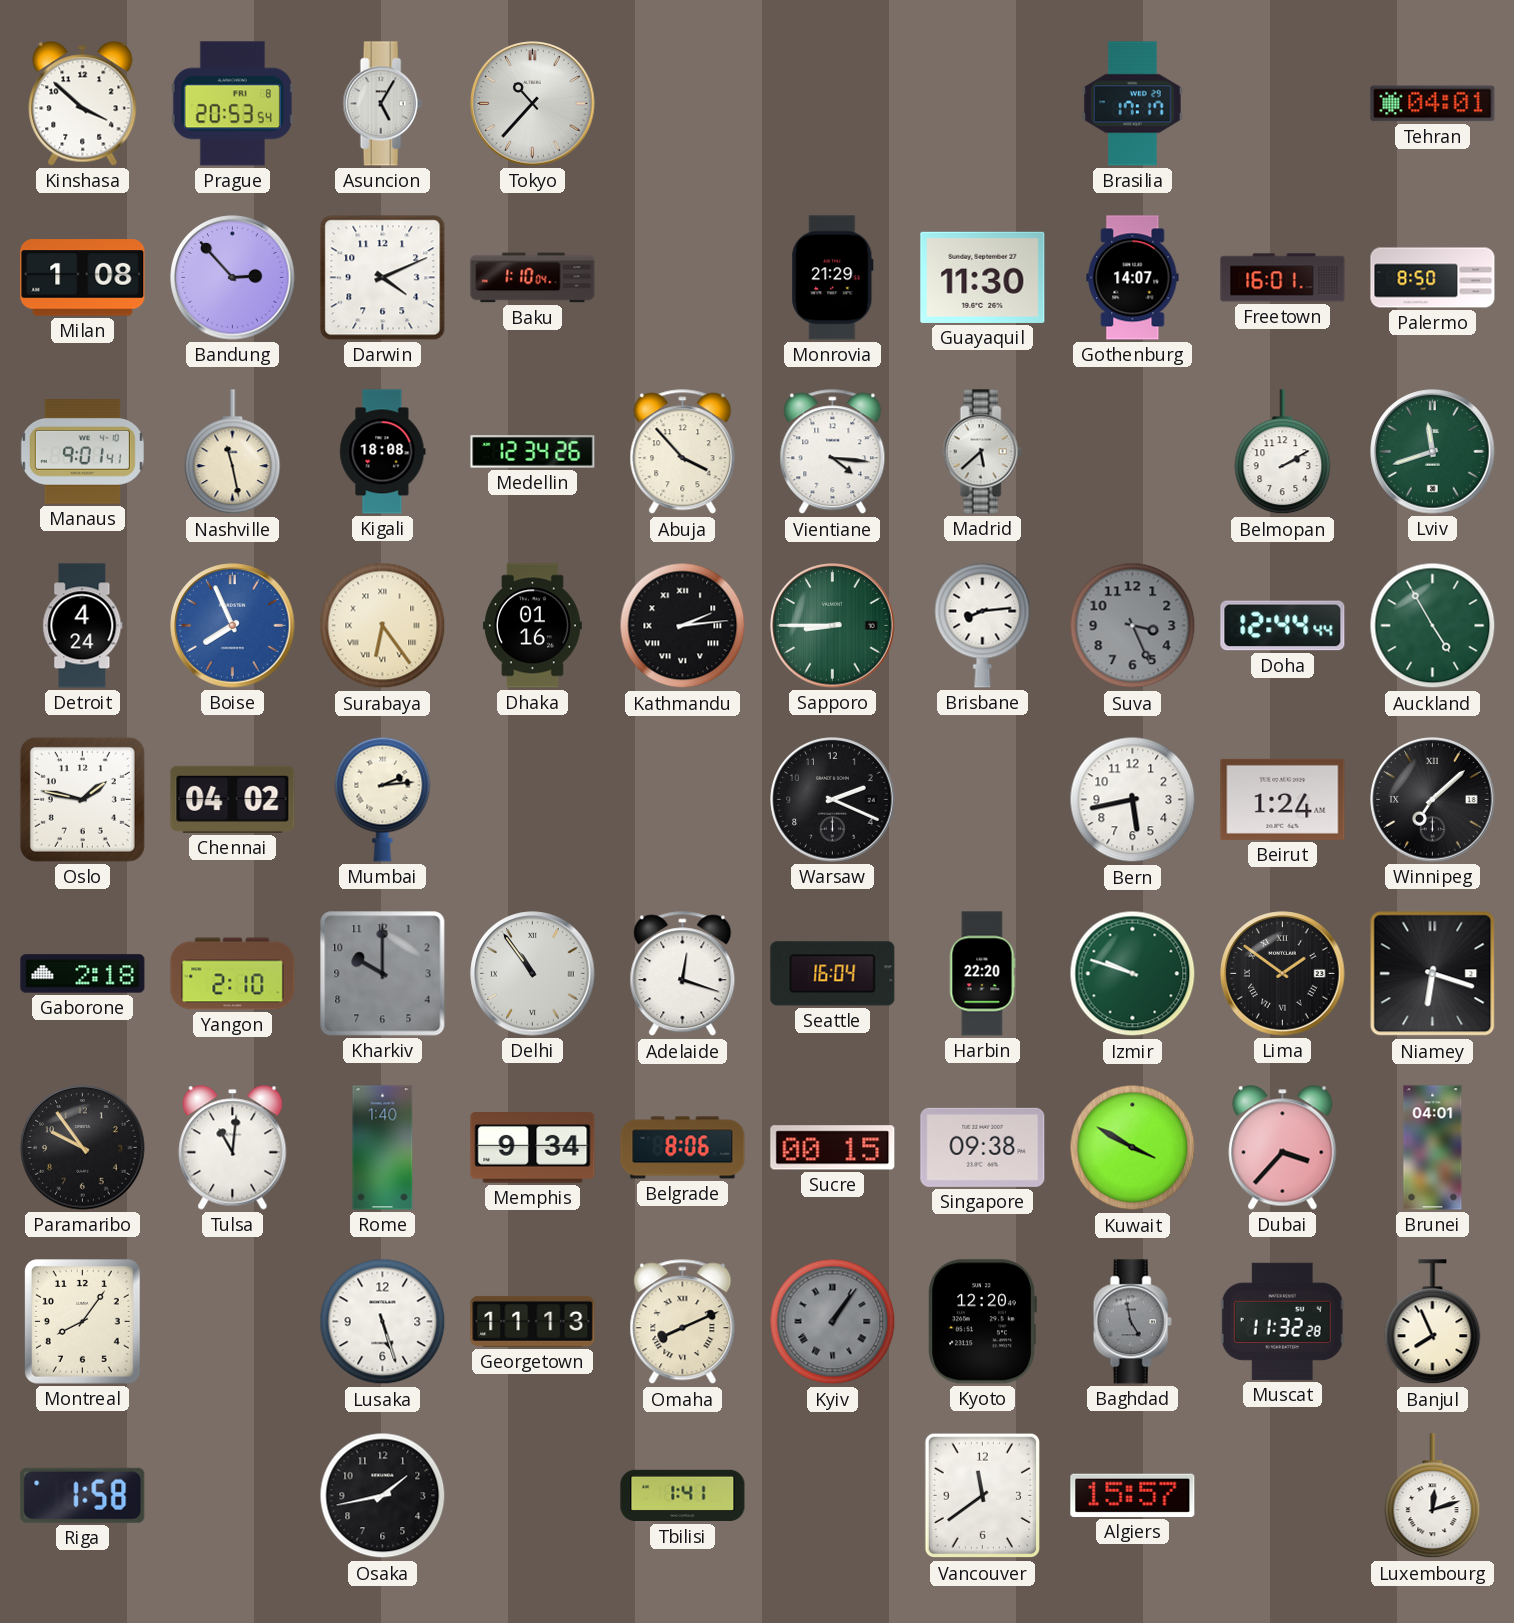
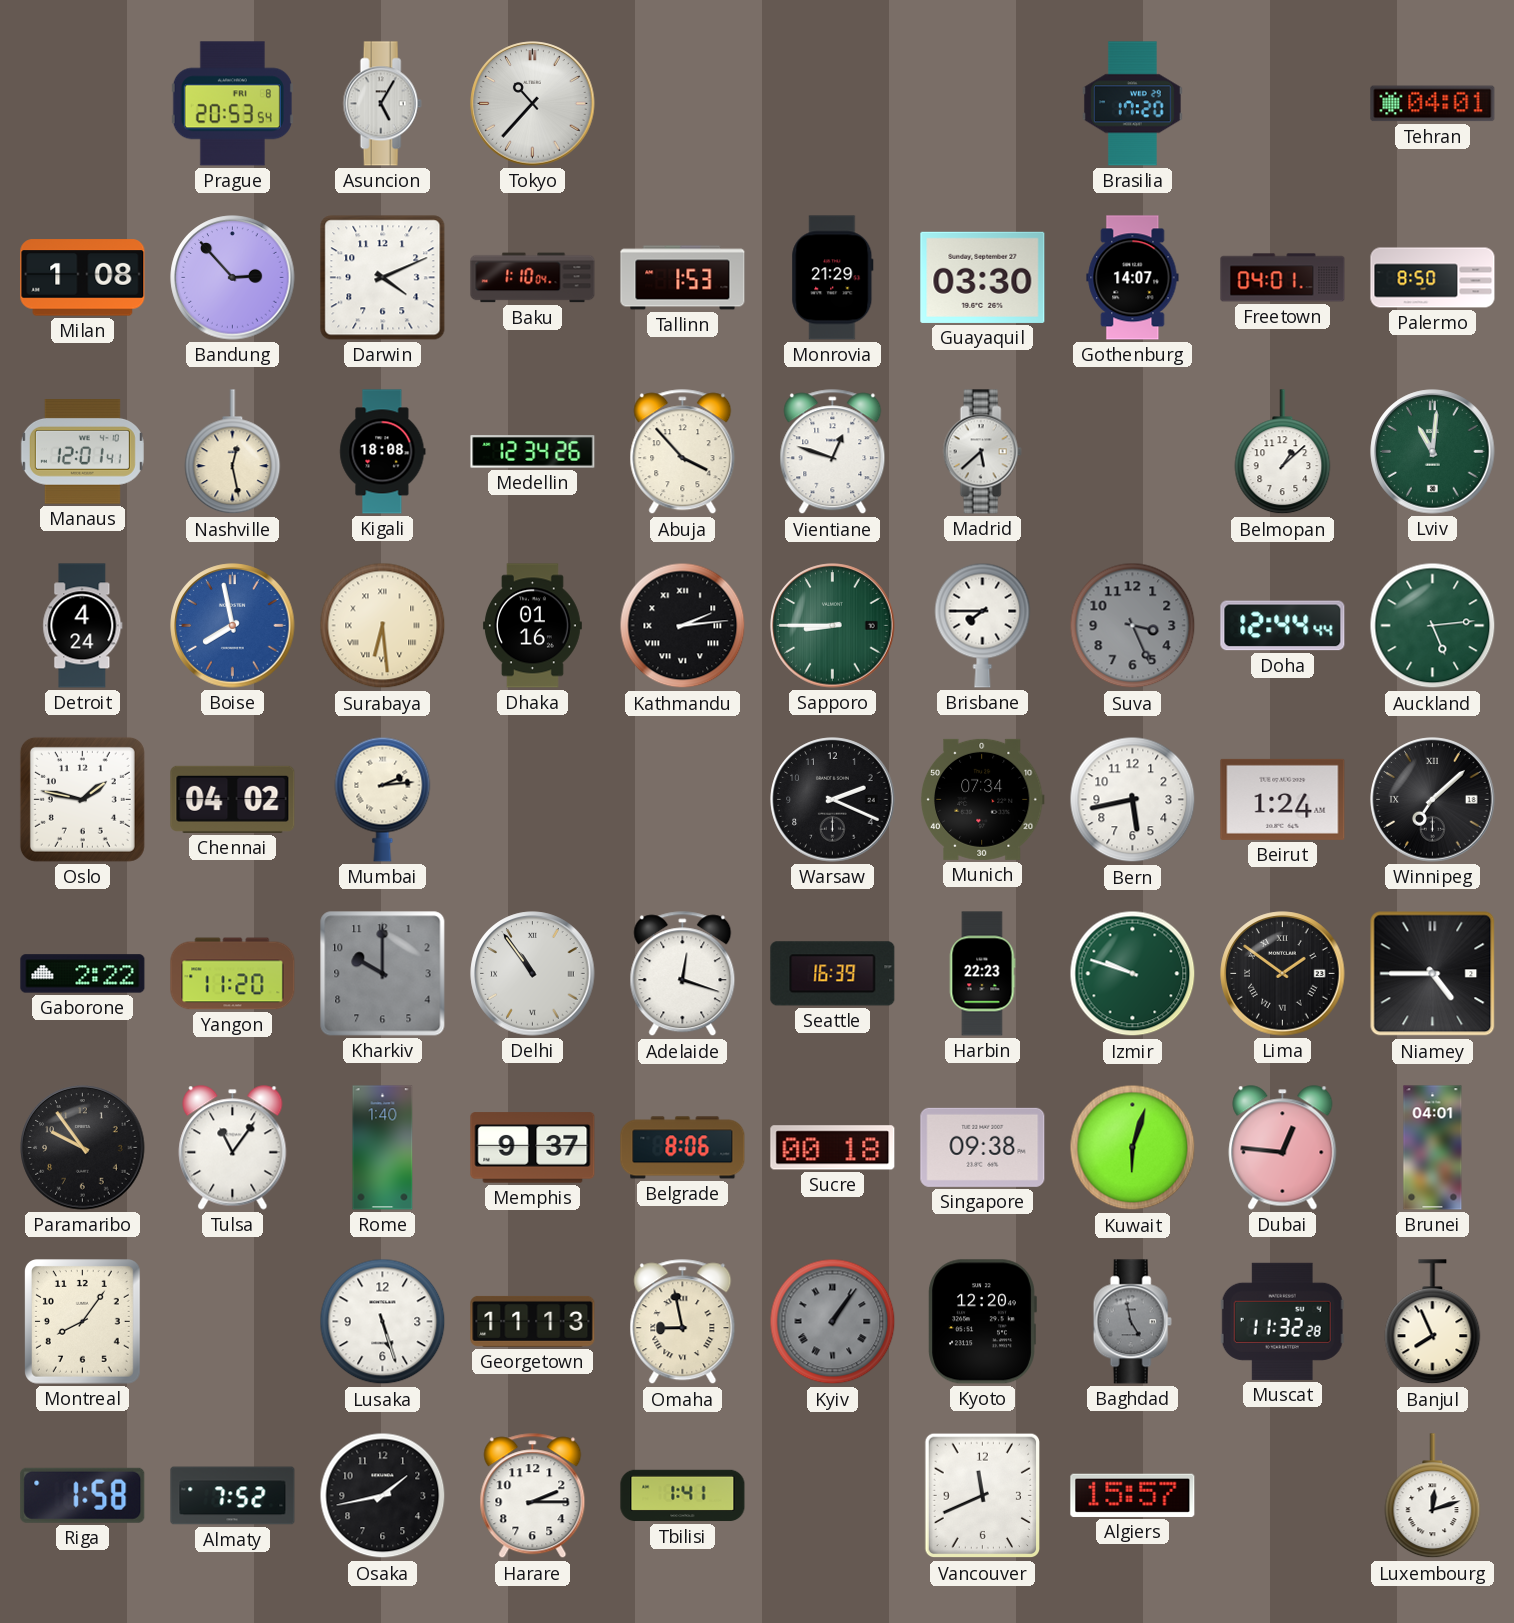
Kinshasa: 3:52 -> none
Brasilia: 17:17 -> 17:20
Tallinn: none -> 1:53
Guayaquil: 11:30 -> 03:30
Freetown: 16:01 -> 04:01
Manaus: 9:01 -> 12:01
Nashville: 11:28 -> 12:28
Vientiane: 4:16 -> 12:48
Belmopan: 2:10 -> 1:08
Lviv: 11:42 -> 11:01
Boise: 7:56 -> 7:58
Surabaya: 6:24 -> 6:29
Brisbane: 8:14 -> 7:45
Auckland: 4:55 -> 5:14
Munich: none -> 07:34
Gaborone: 2:18 -> 2:22
Yangon: 2:10 -> 11:20
Seattle: 16:04 -> 16:39
Harbin: 22:20 -> 22:23
Niamey: 6:18 -> 4:45
Tulsa: 11:01 -> 11:06
Memphis: 9:34 -> 9:37
Sucre: 00:15 -> 00:18
Kuwait: 3:50 -> 6:03
Dubai: 3:37 -> 12:46
Omaha: 8:11 -> 8:58
Almaty: none -> 7:52
Harare: none -> 2:15
Vancouver: 11:39 -> 11:41
